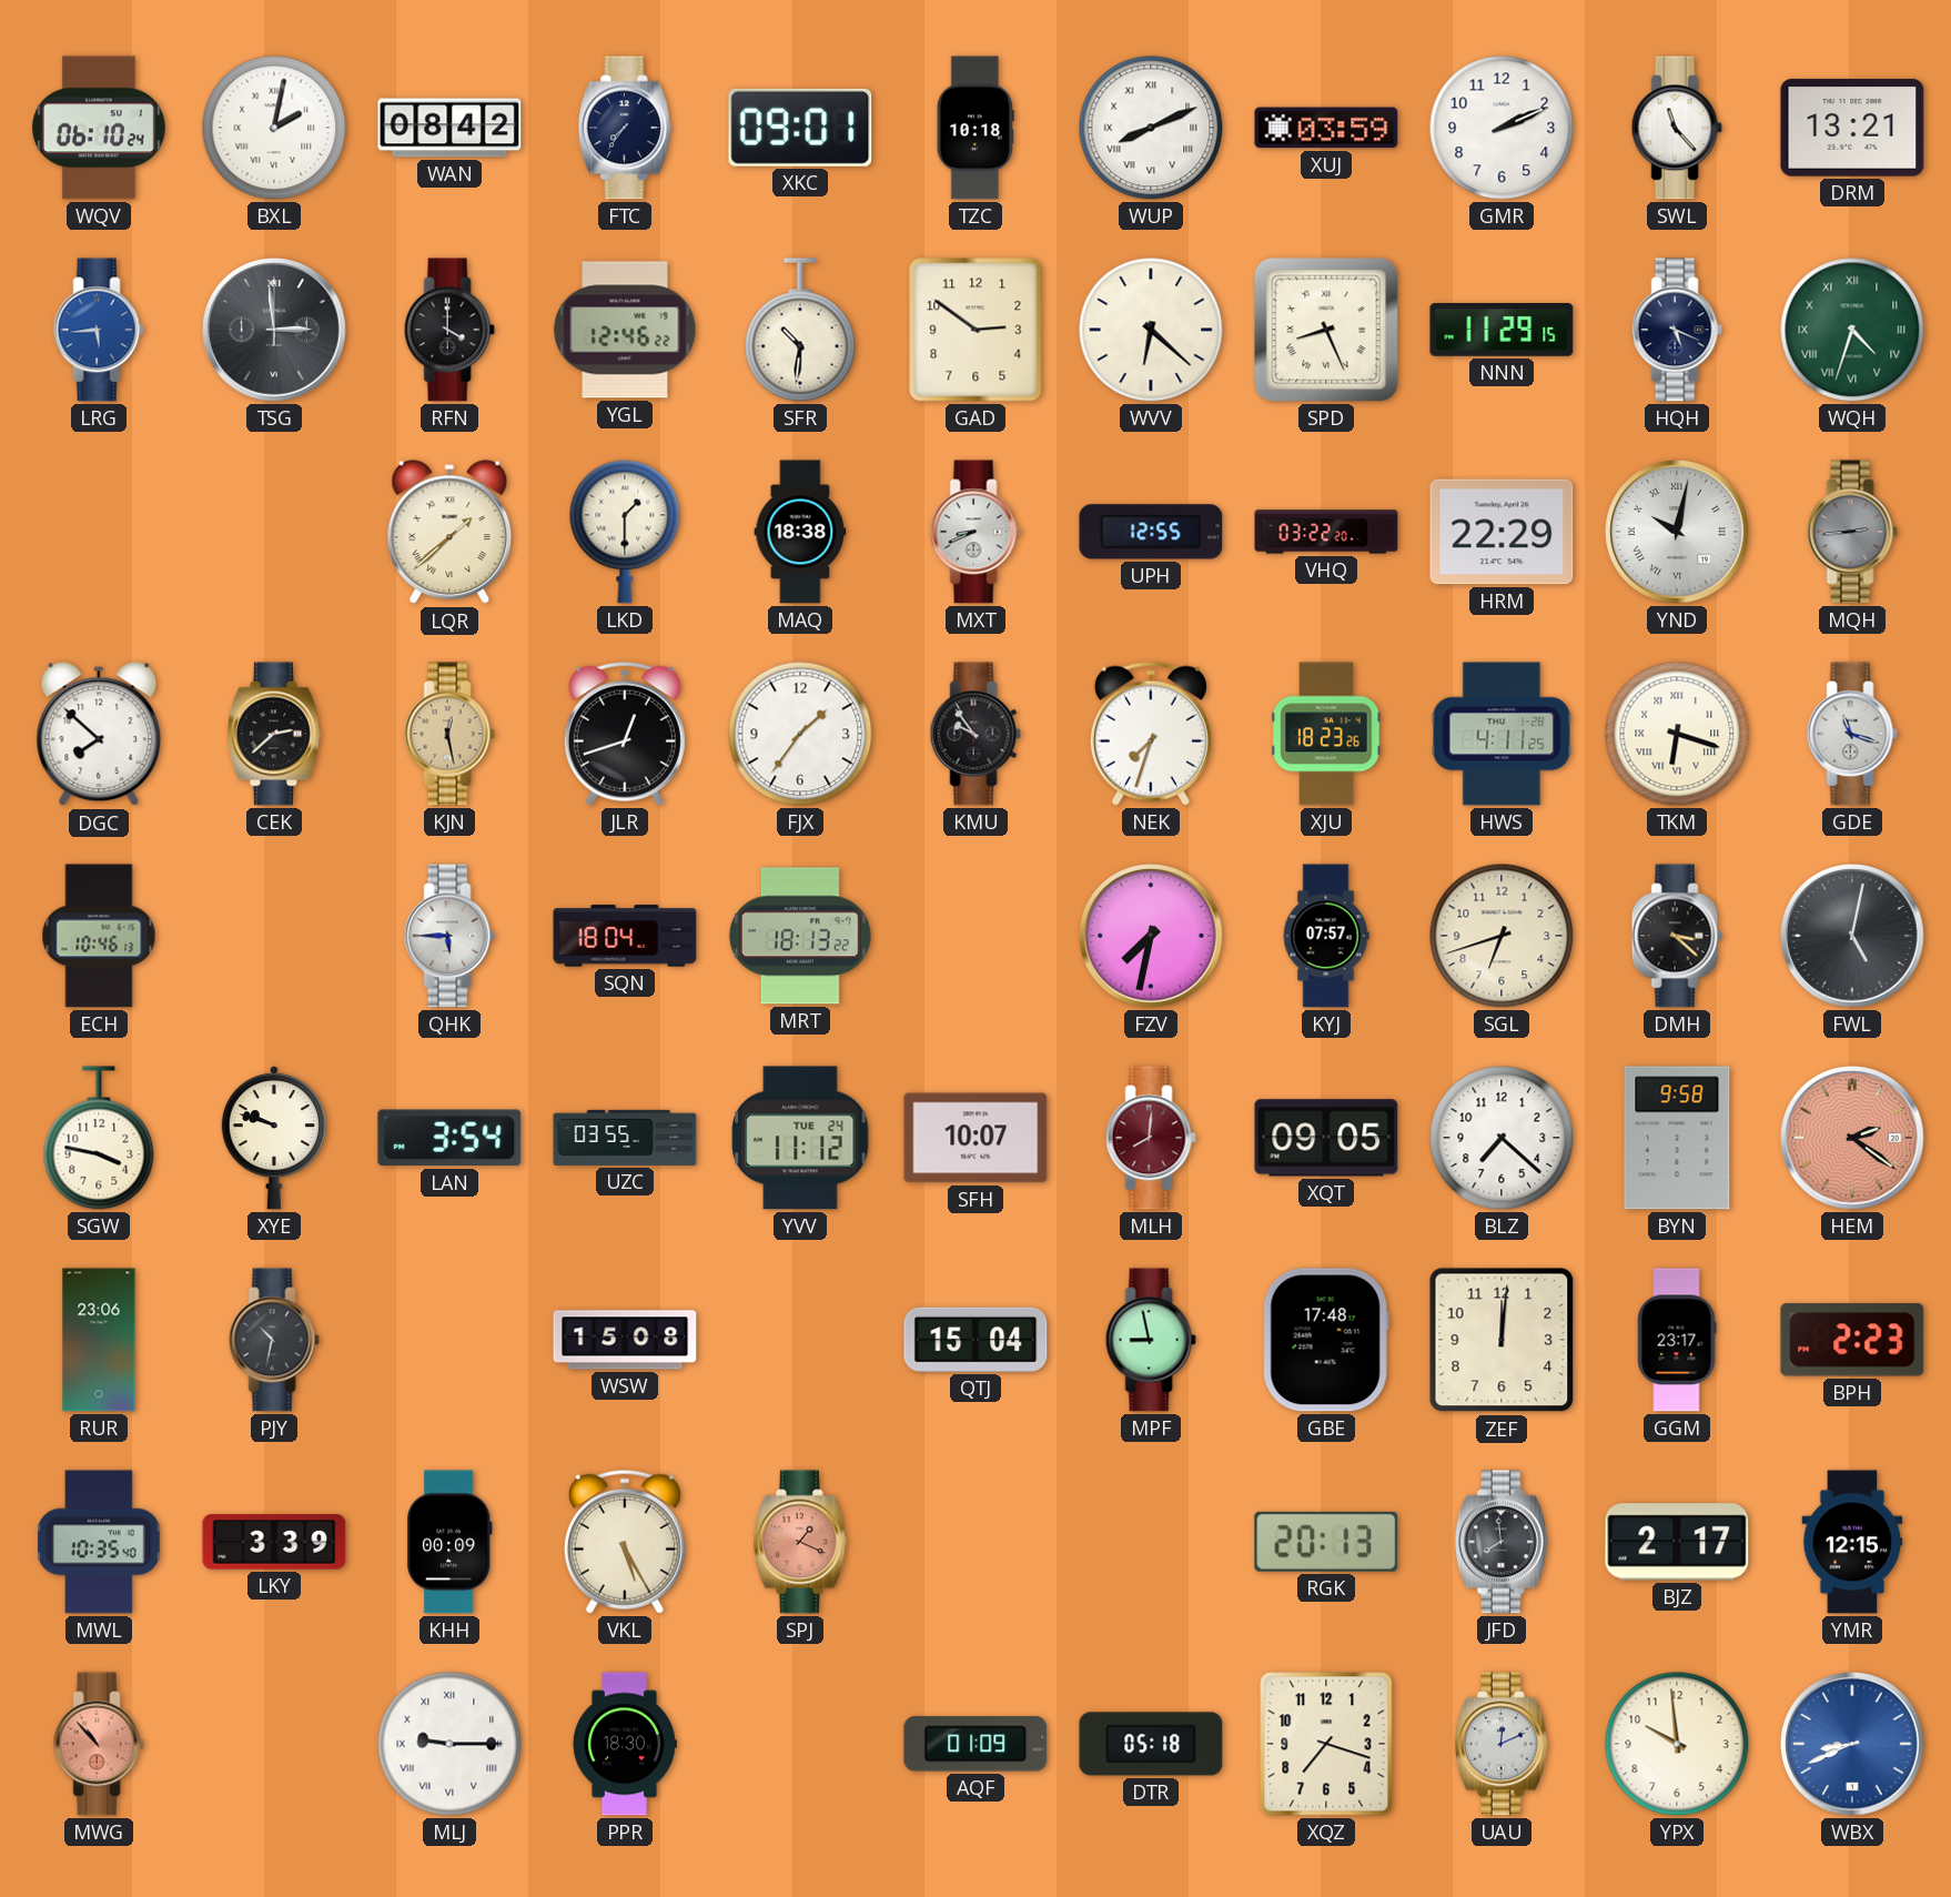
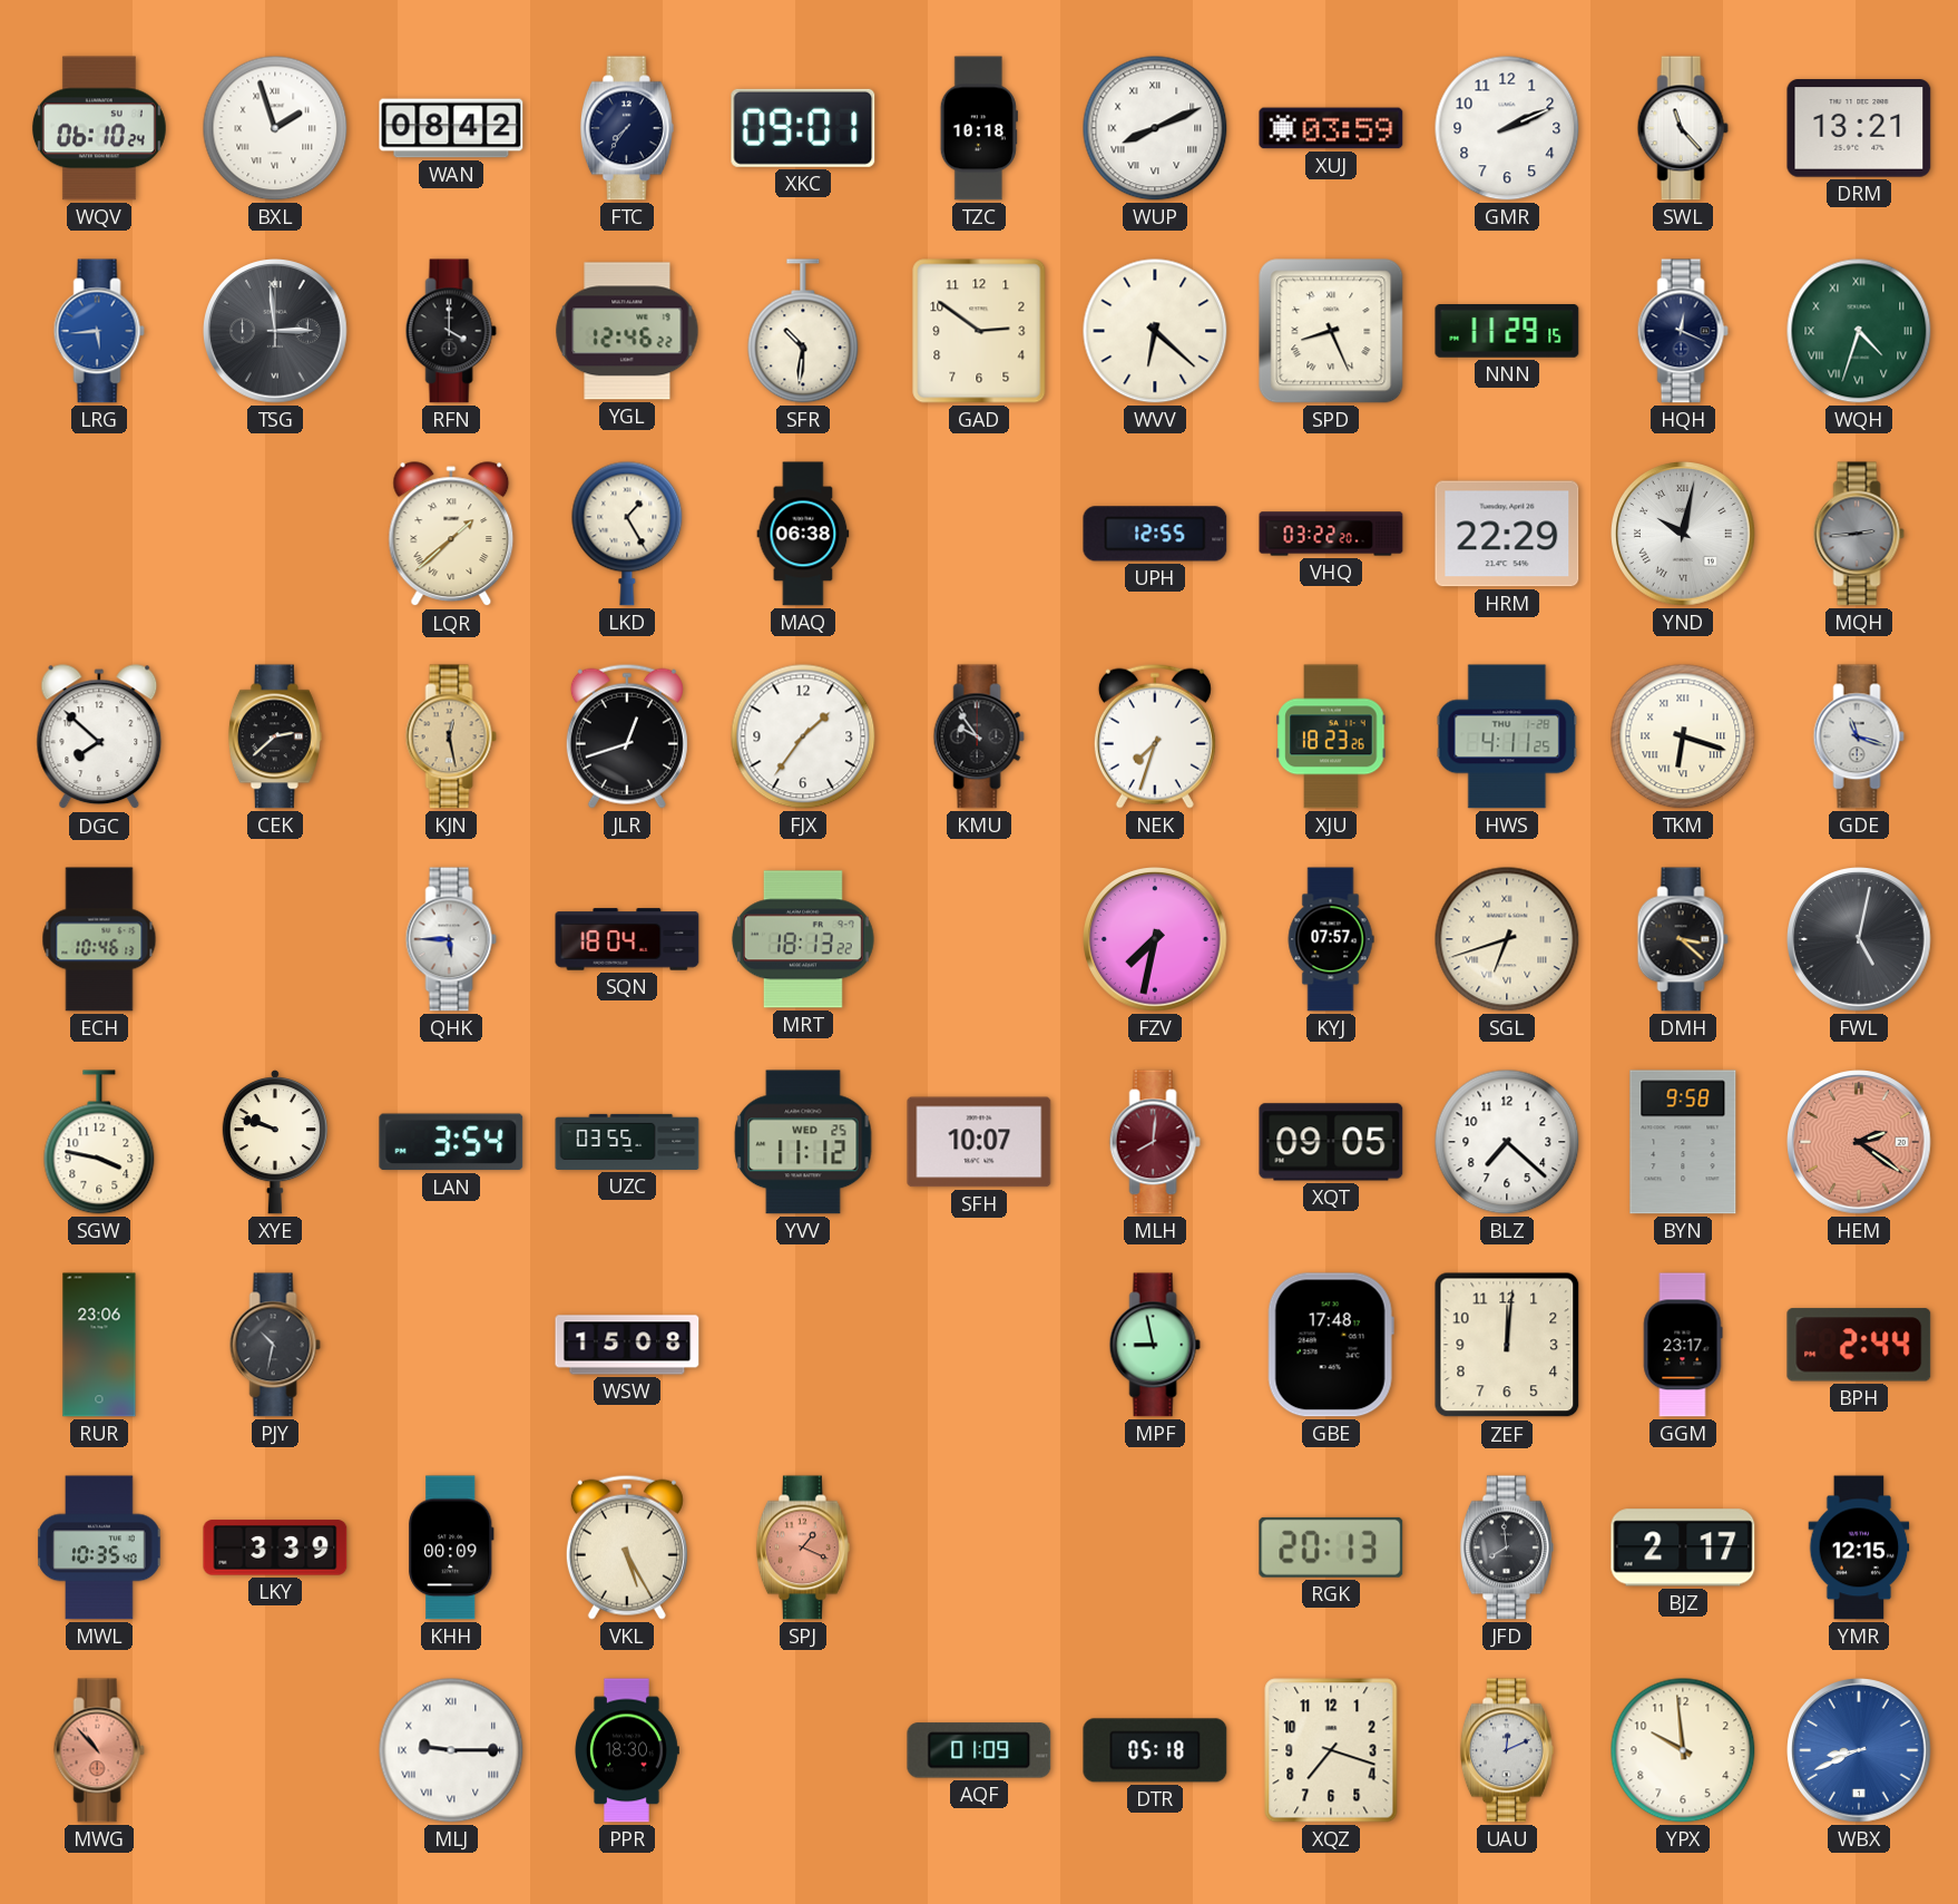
BXL: 2:02 -> 1:57
HQH: 5:19 -> 12:19
LKD: 1:30 -> 1:25
MAQ: 18:38 -> 06:38
MXT: 8:41 -> none
SGL numerals: Arabic -> Roman
YVV date: TUE 24 -> WED 25
QTJ: 15:04 -> none
BPH: 2:23 -> 2:44
